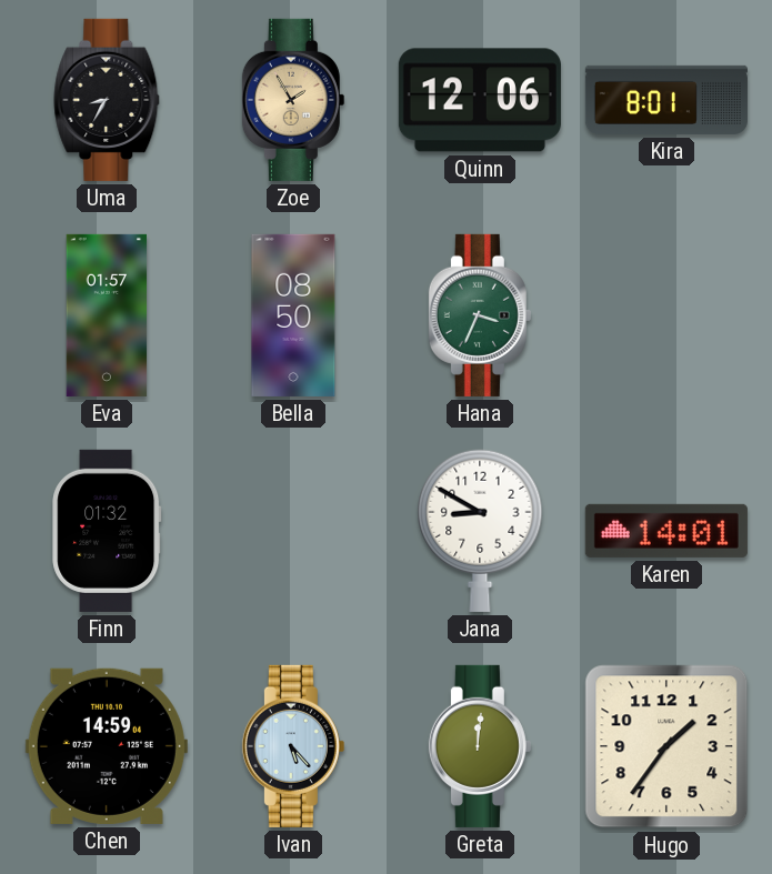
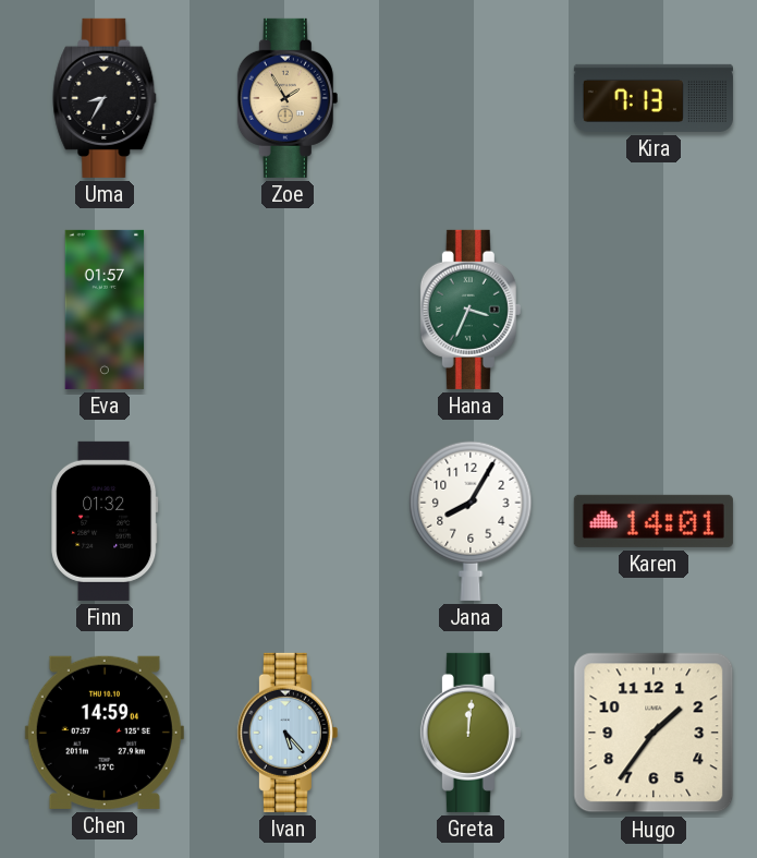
Quinn: 12:06 -> none
Kira: 8:01 -> 7:13
Bella: 08:50 -> none
Jana: 8:50 -> 8:05
